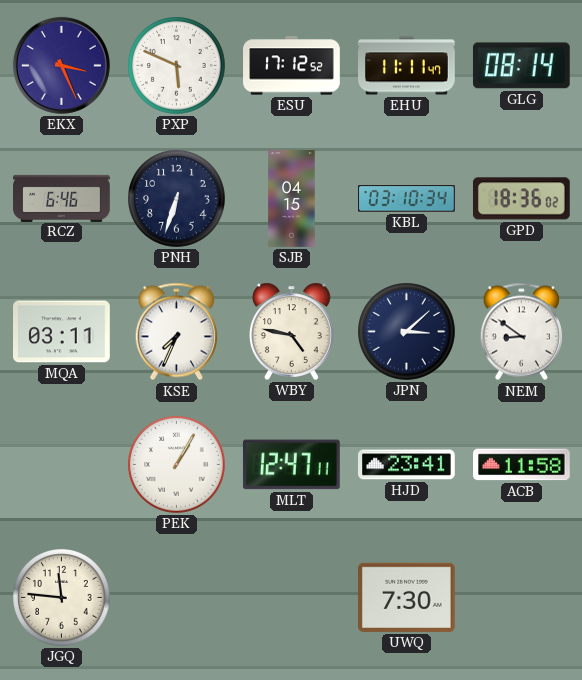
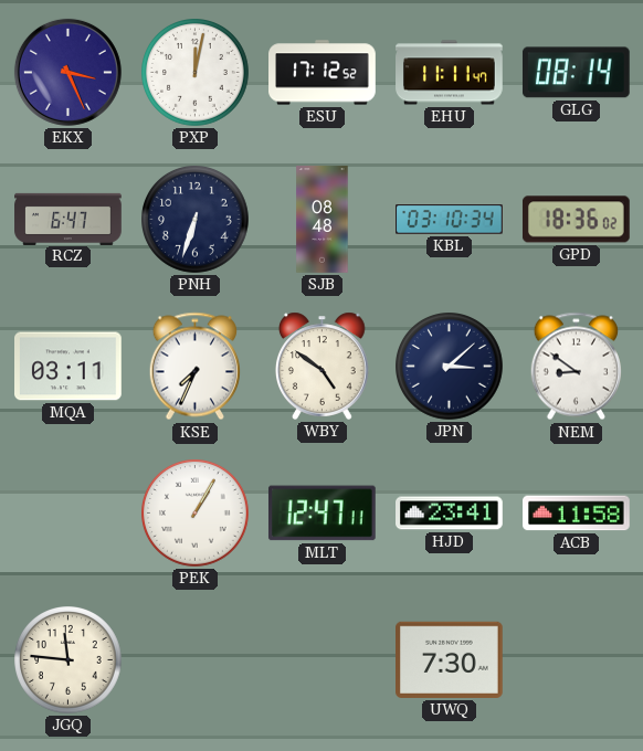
PXP: 5:49 -> 12:02
RCZ: 6:46 -> 6:47
SJB: 04:15 -> 08:48
WBY: 4:47 -> 4:51
